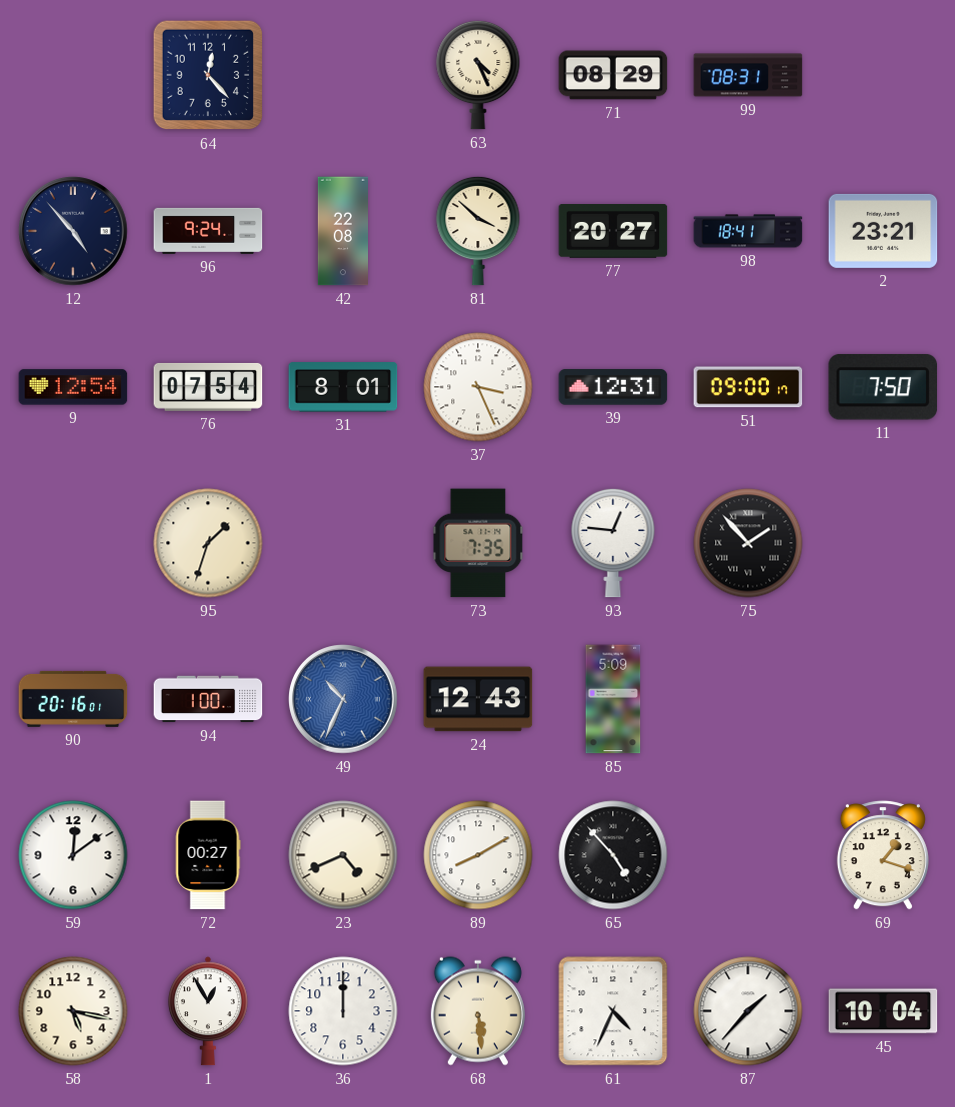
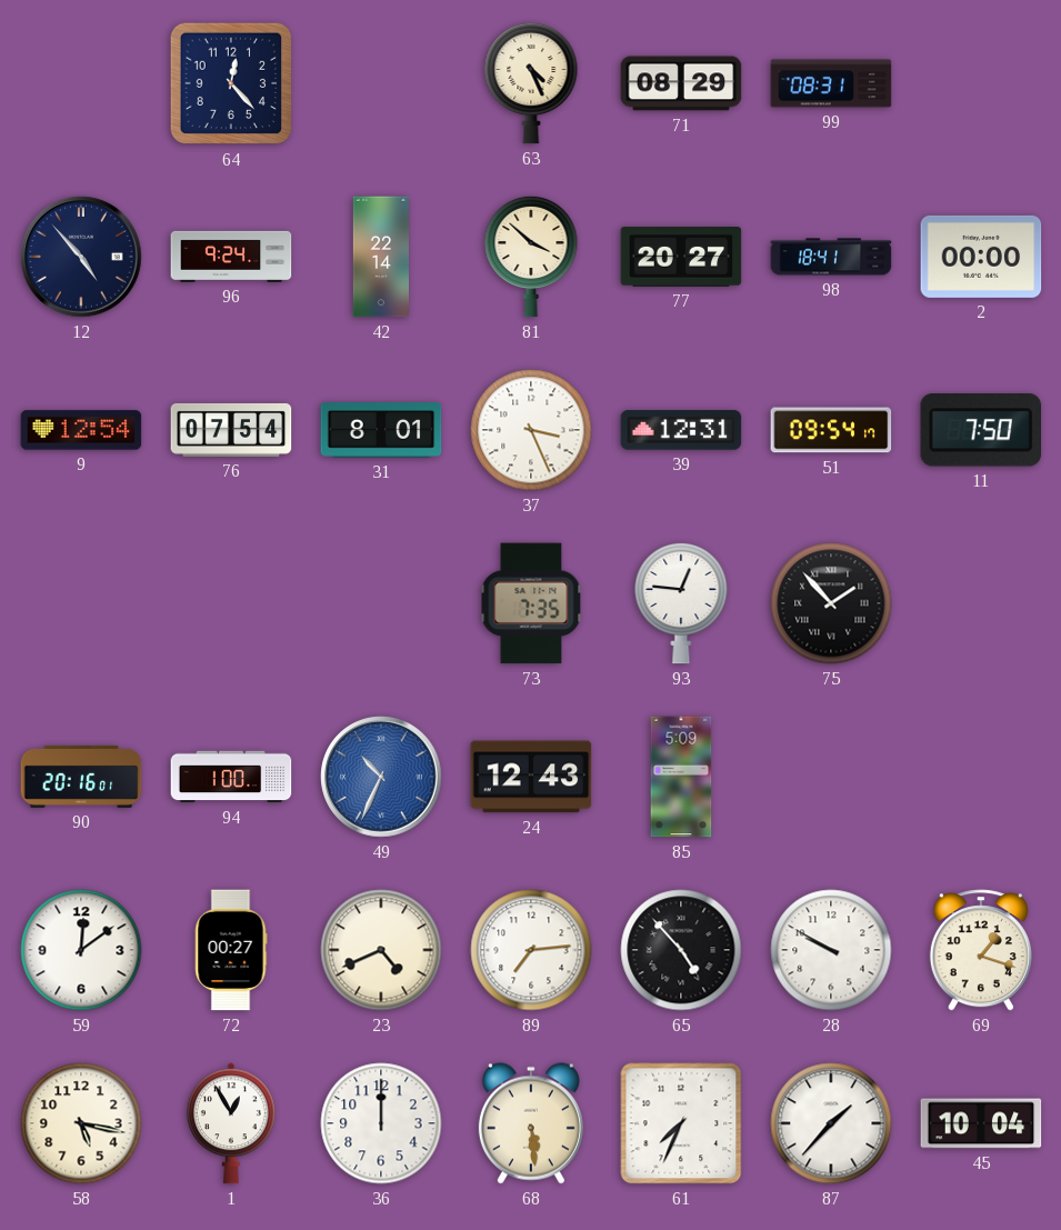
42: 22:08 -> 22:14
2: 23:21 -> 00:00
51: 09:00 -> 09:54
95: 1:33 -> none
89: 8:10 -> 7:14
28: none -> 9:50
61: 4:34 -> 7:34
